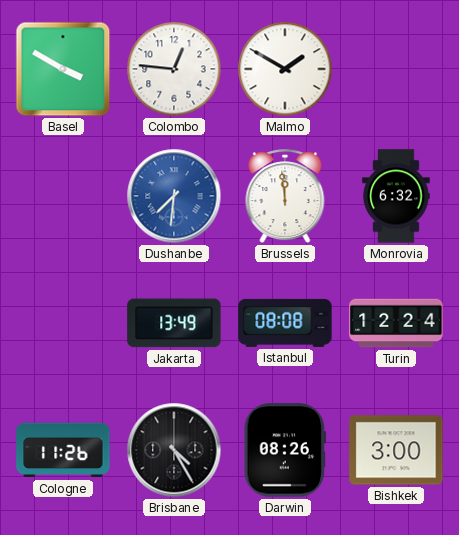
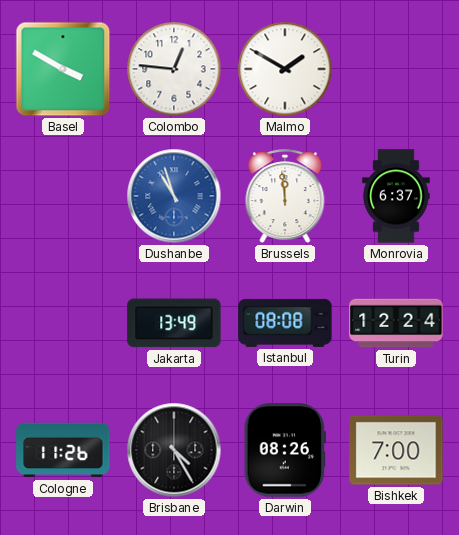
Dushanbe: 7:31 -> 10:57
Monrovia: 6:32 -> 6:37
Bishkek: 3:00 -> 7:00
